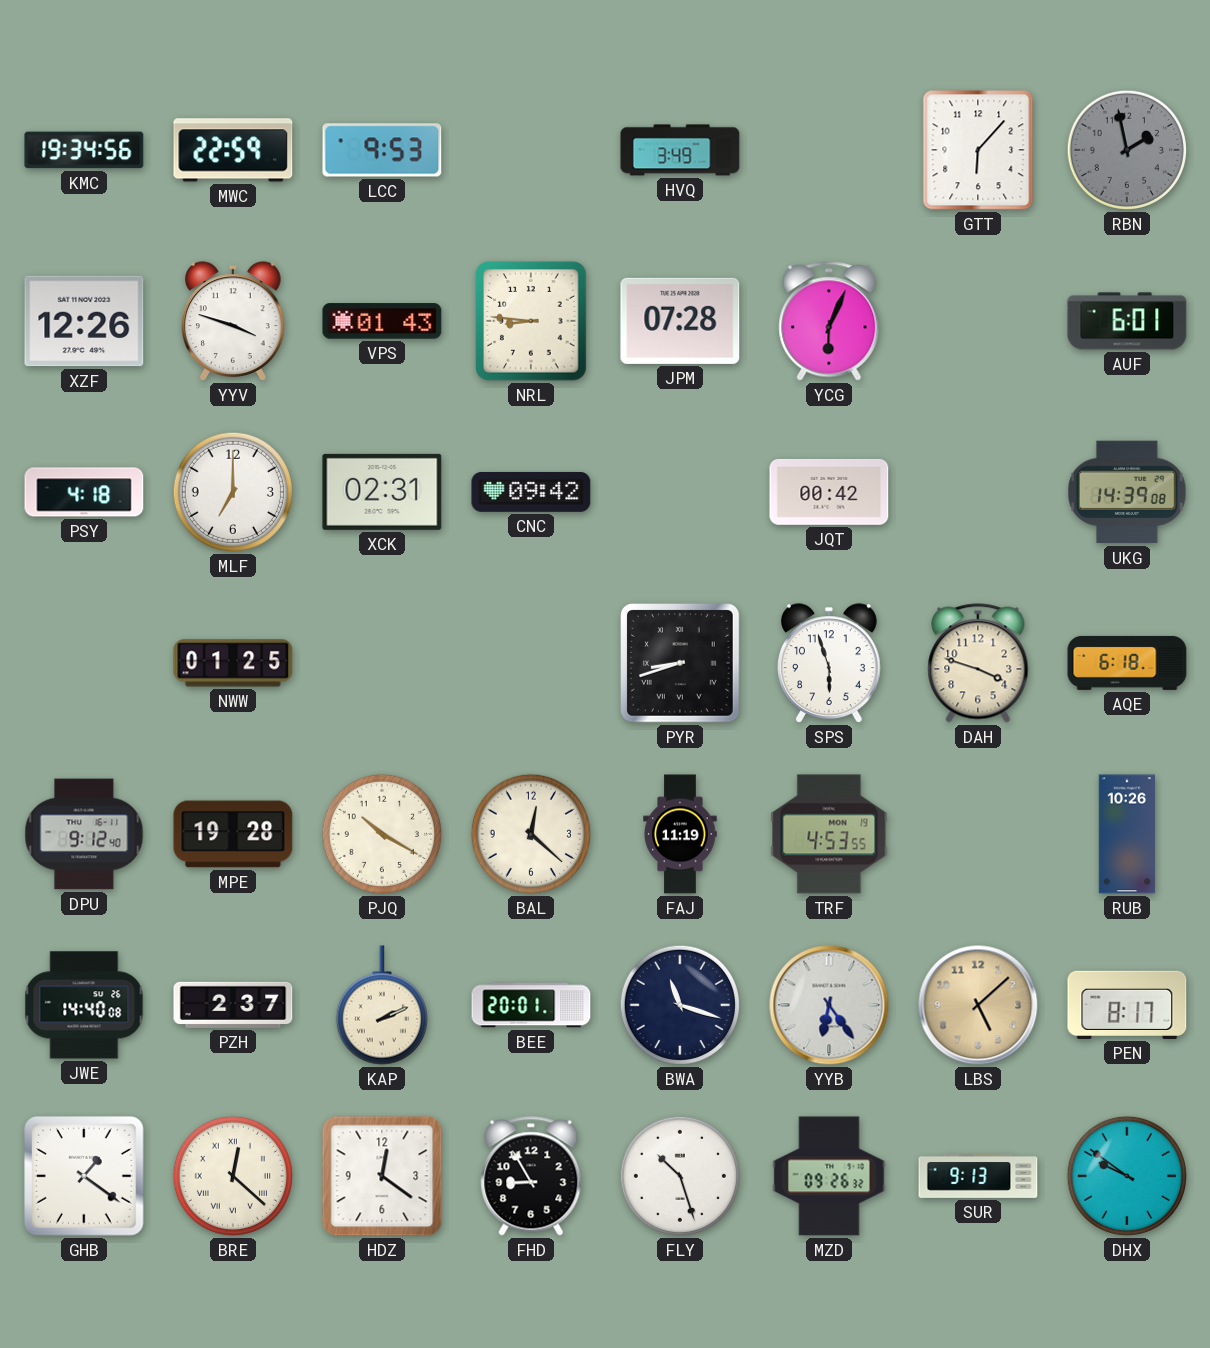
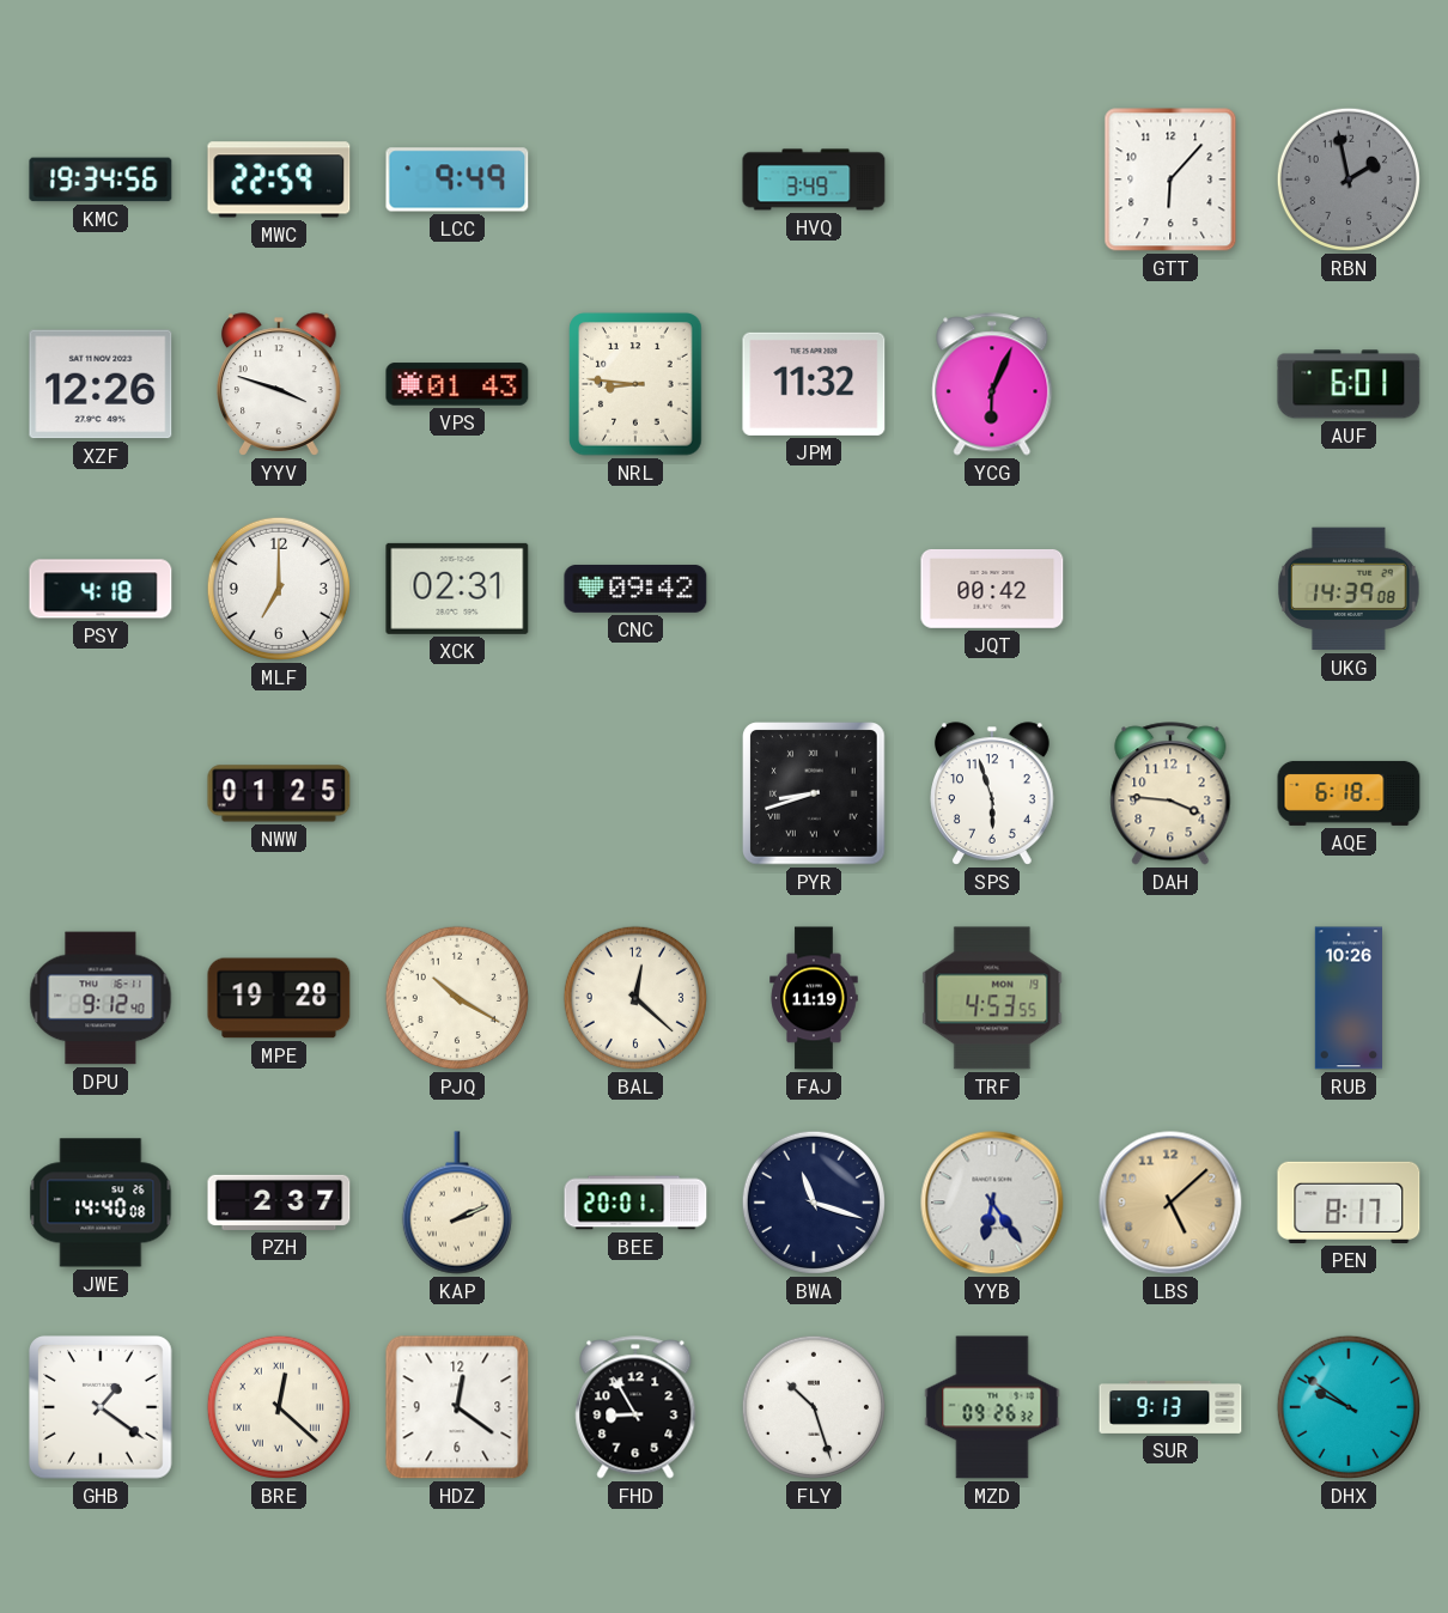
LCC: 9:53 -> 9:49
JPM: 07:28 -> 11:32
DAH: 3:48 -> 3:46
